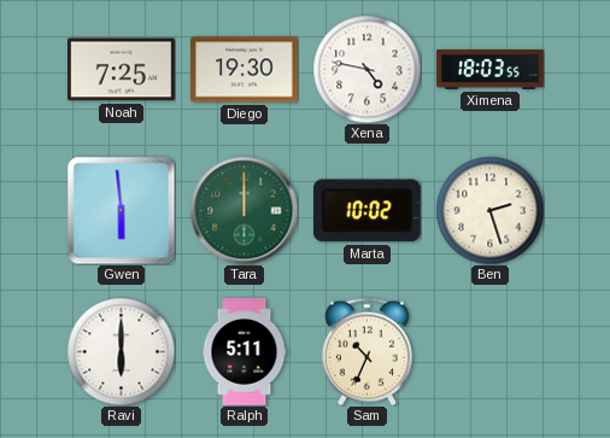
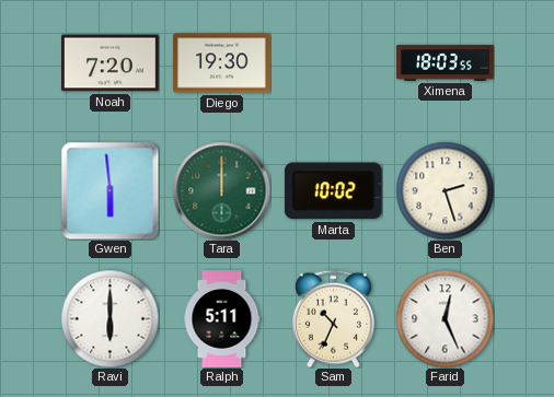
Noah: 7:25 -> 7:20
Xena: 4:47 -> none
Farid: none -> 12:26
